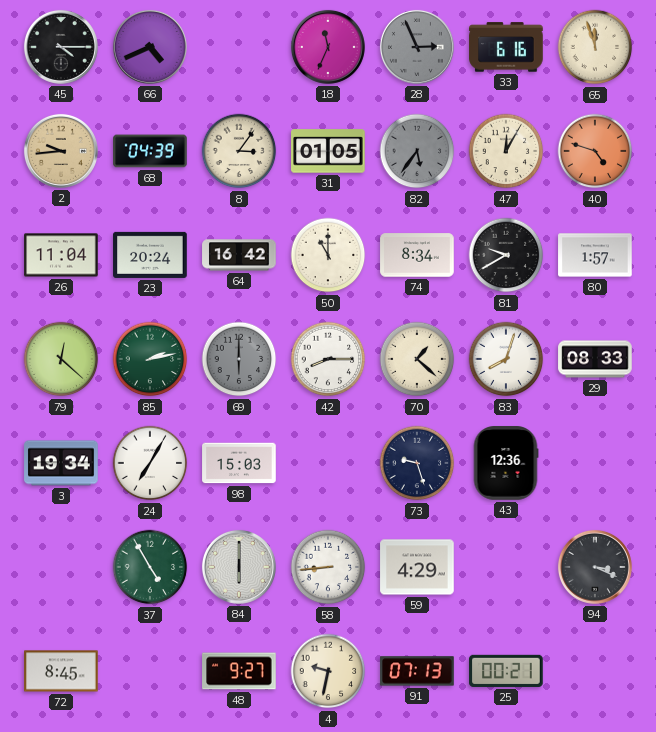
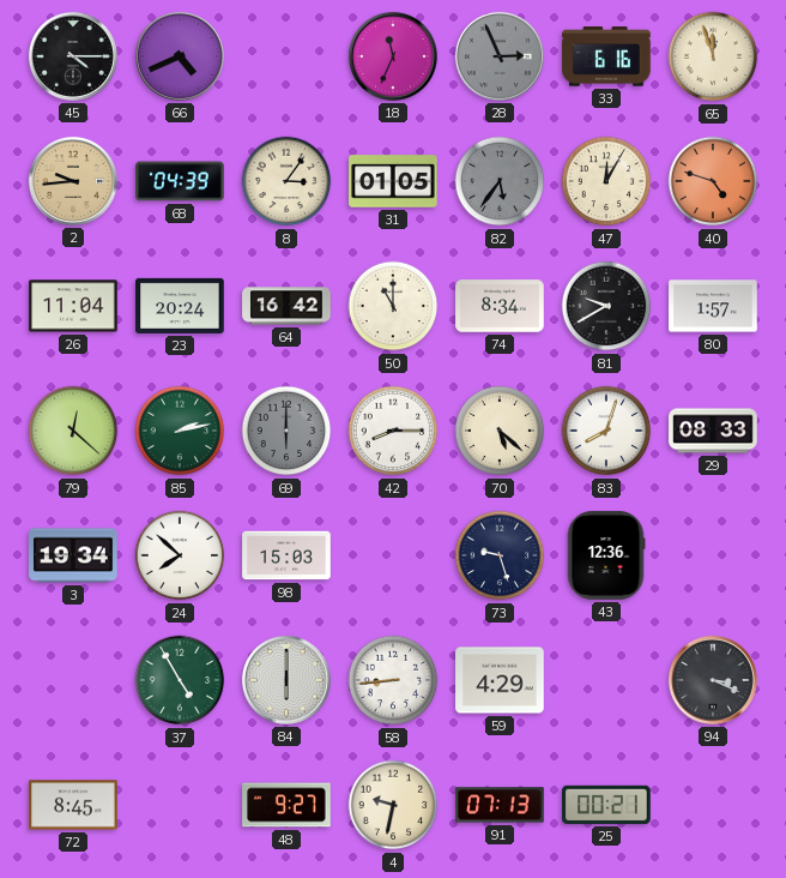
70: 1:22 -> 5:22
24: 7:05 -> 7:52
